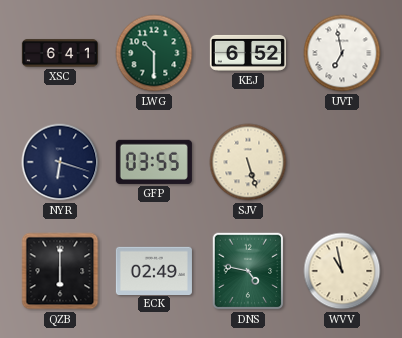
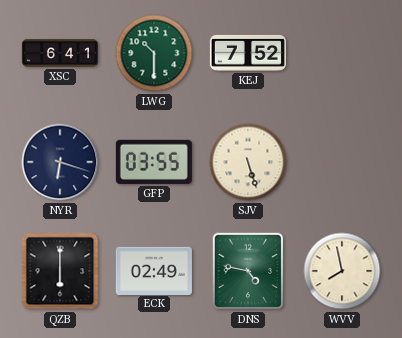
KEJ: 6:52 -> 7:52
UVT: 6:58 -> none
WVV: 10:58 -> 7:58
